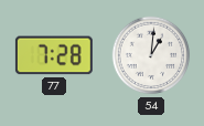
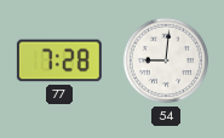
54: 1:01 -> 9:01
